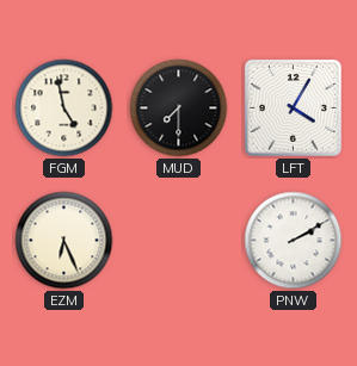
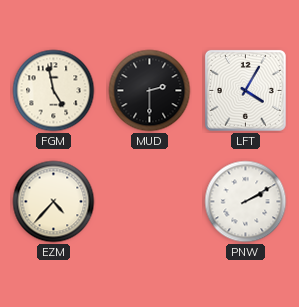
MUD: 7:30 -> 2:30
EZM: 6:26 -> 4:37
